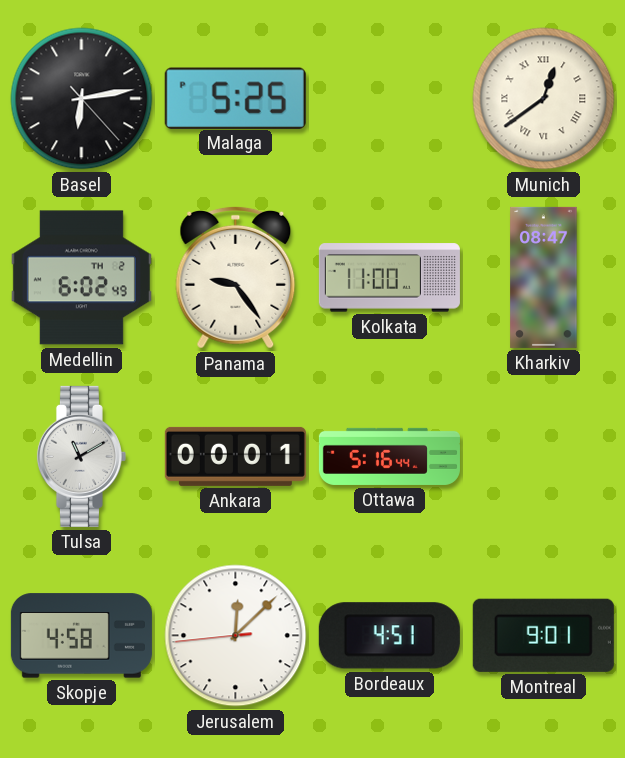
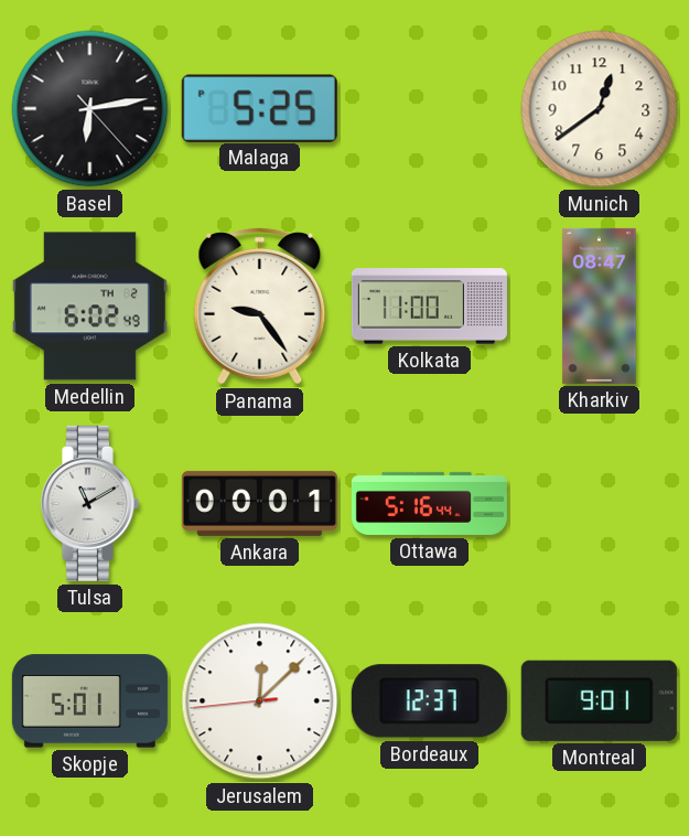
Munich numerals: Roman -> Arabic
Skopje: 4:58 -> 5:01
Bordeaux: 4:51 -> 12:37
